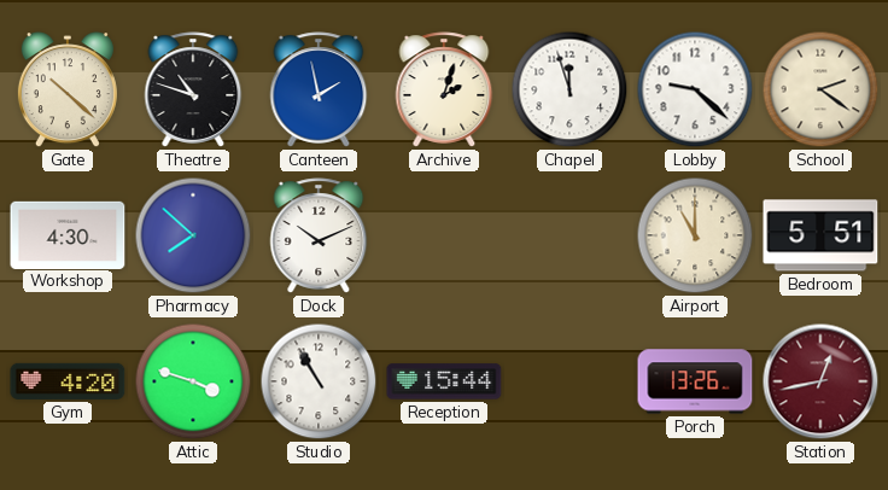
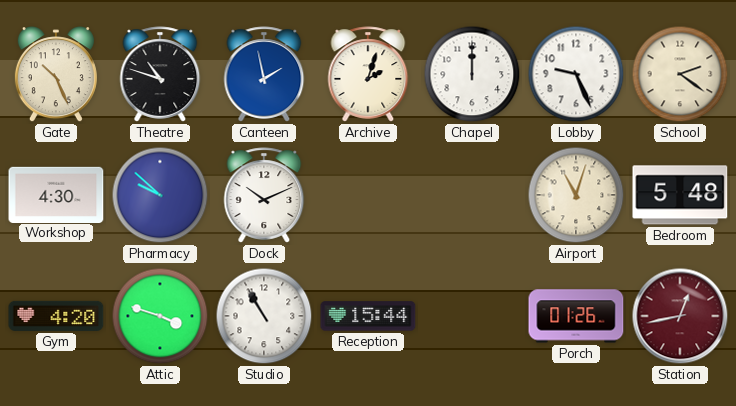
Gate: 10:22 -> 10:26
Chapel: 11:57 -> 12:00
Lobby: 9:22 -> 9:26
Pharmacy: 7:52 -> 9:52
Airport: 11:00 -> 11:03
Bedroom: 5:51 -> 5:48
Porch: 13:26 -> 01:26
